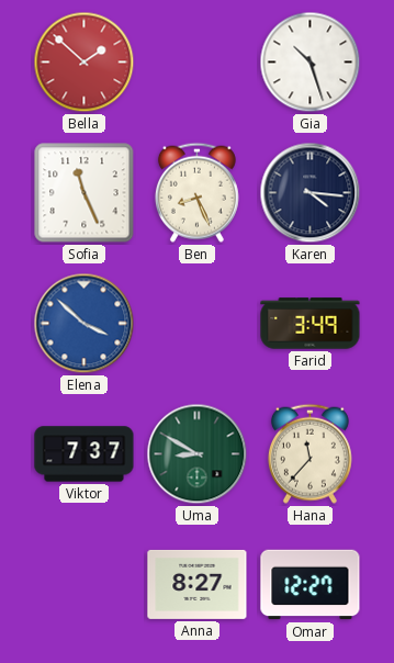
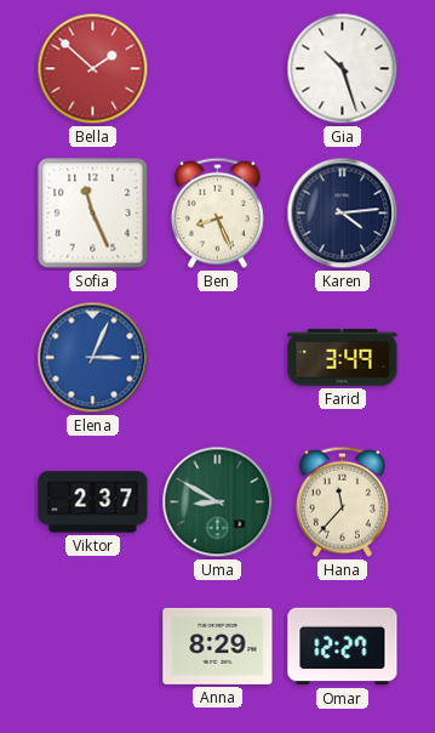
Karen: 4:16 -> 4:14
Elena: 3:52 -> 3:04
Viktor: 7:37 -> 2:37
Anna: 8:27 -> 8:29
